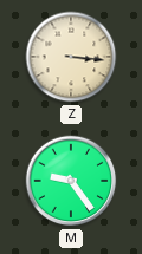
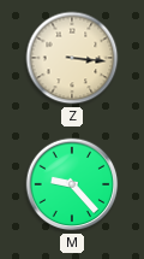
M: 9:24 -> 9:23
